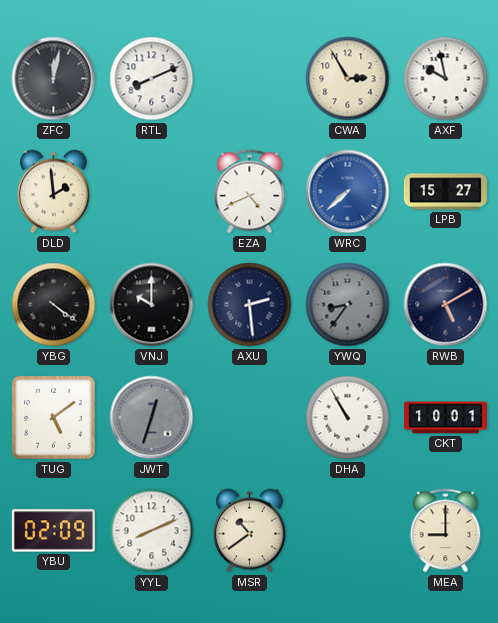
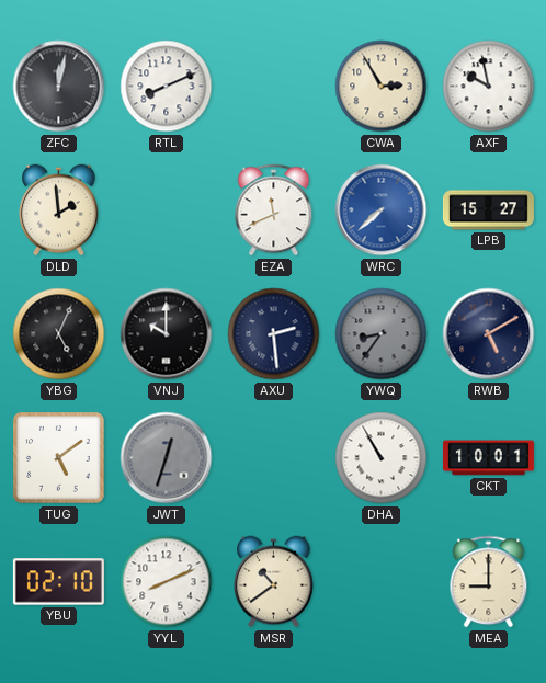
EZA: 4:41 -> 11:41
YBG: 4:21 -> 5:04
YBU: 02:09 -> 02:10
